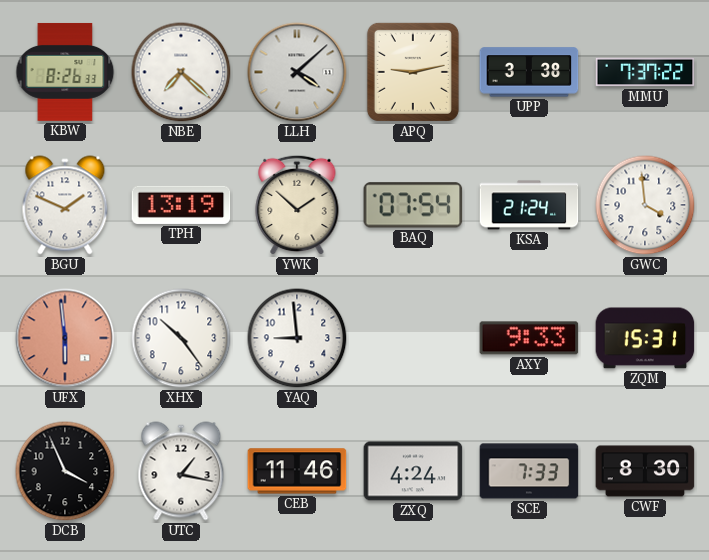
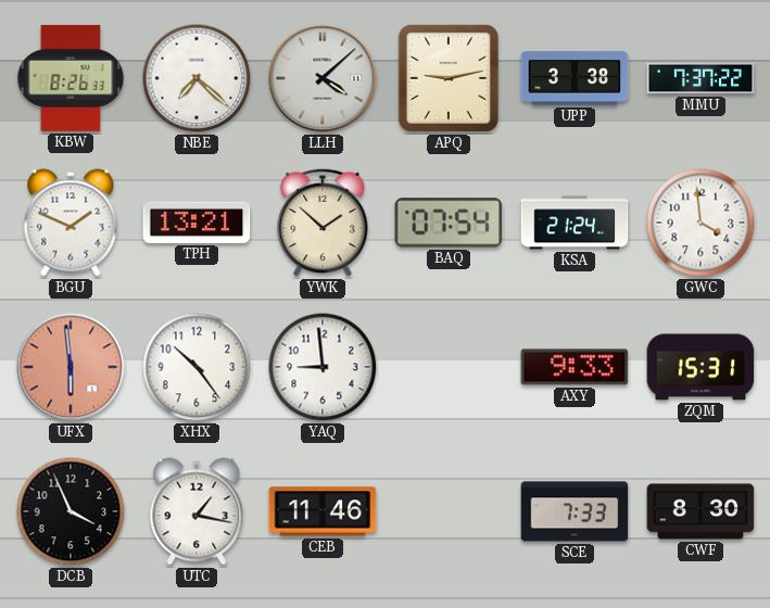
TPH: 13:19 -> 13:21
ZXQ: 4:24 -> none
